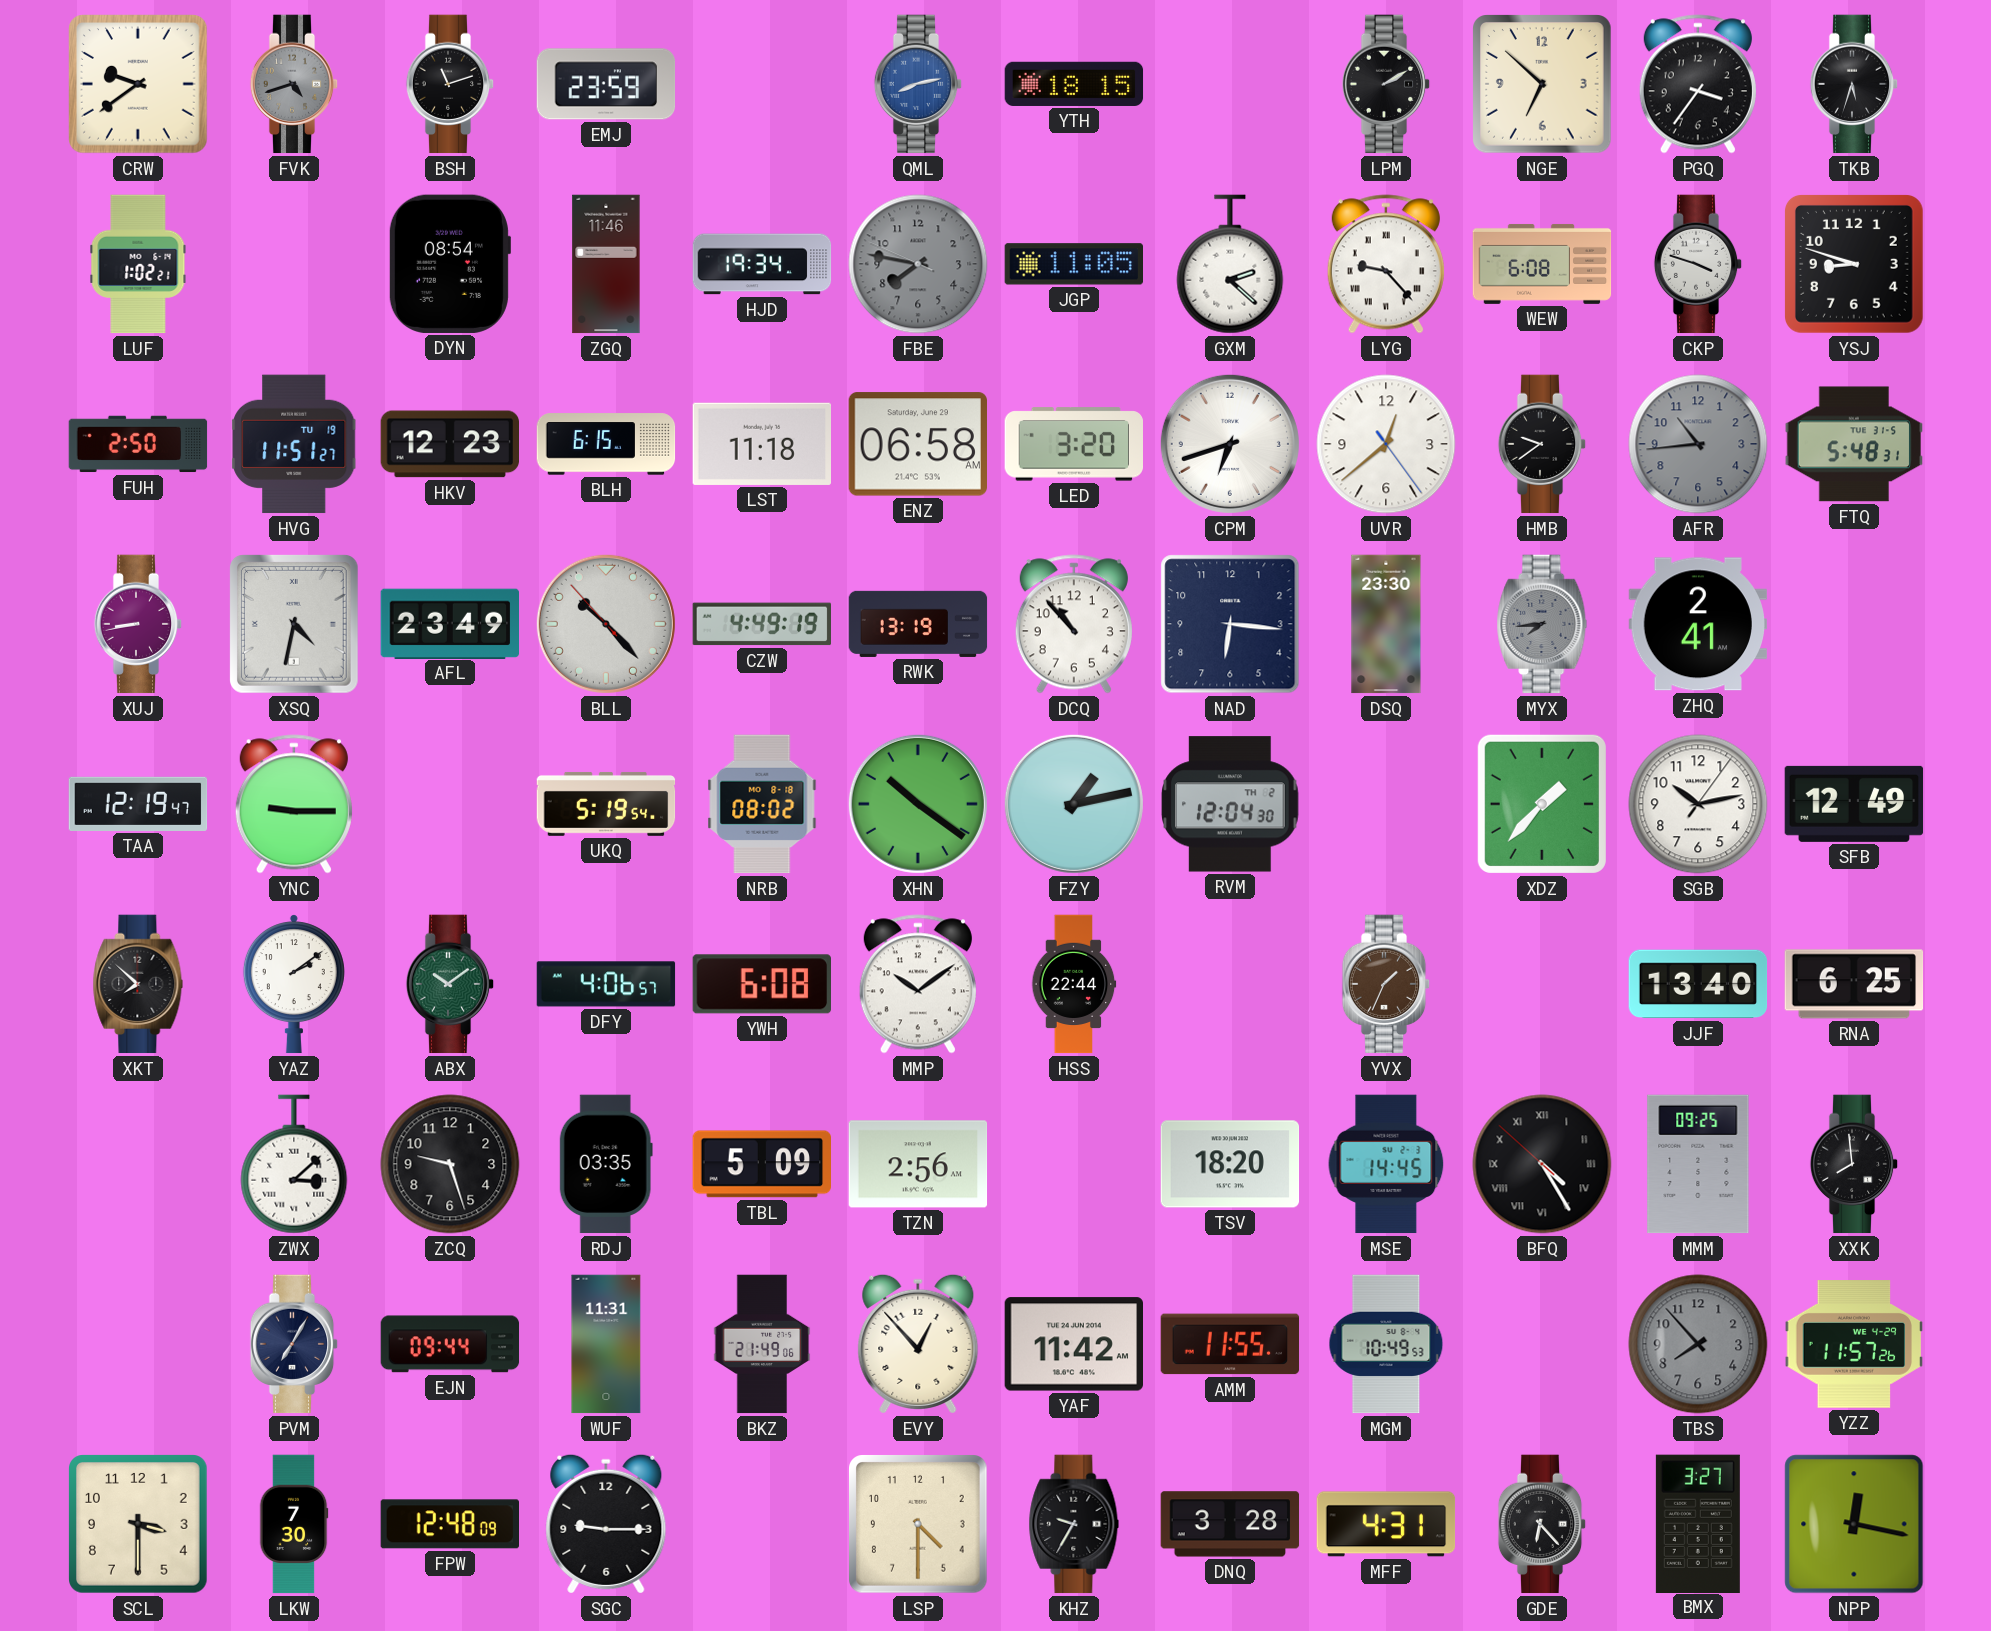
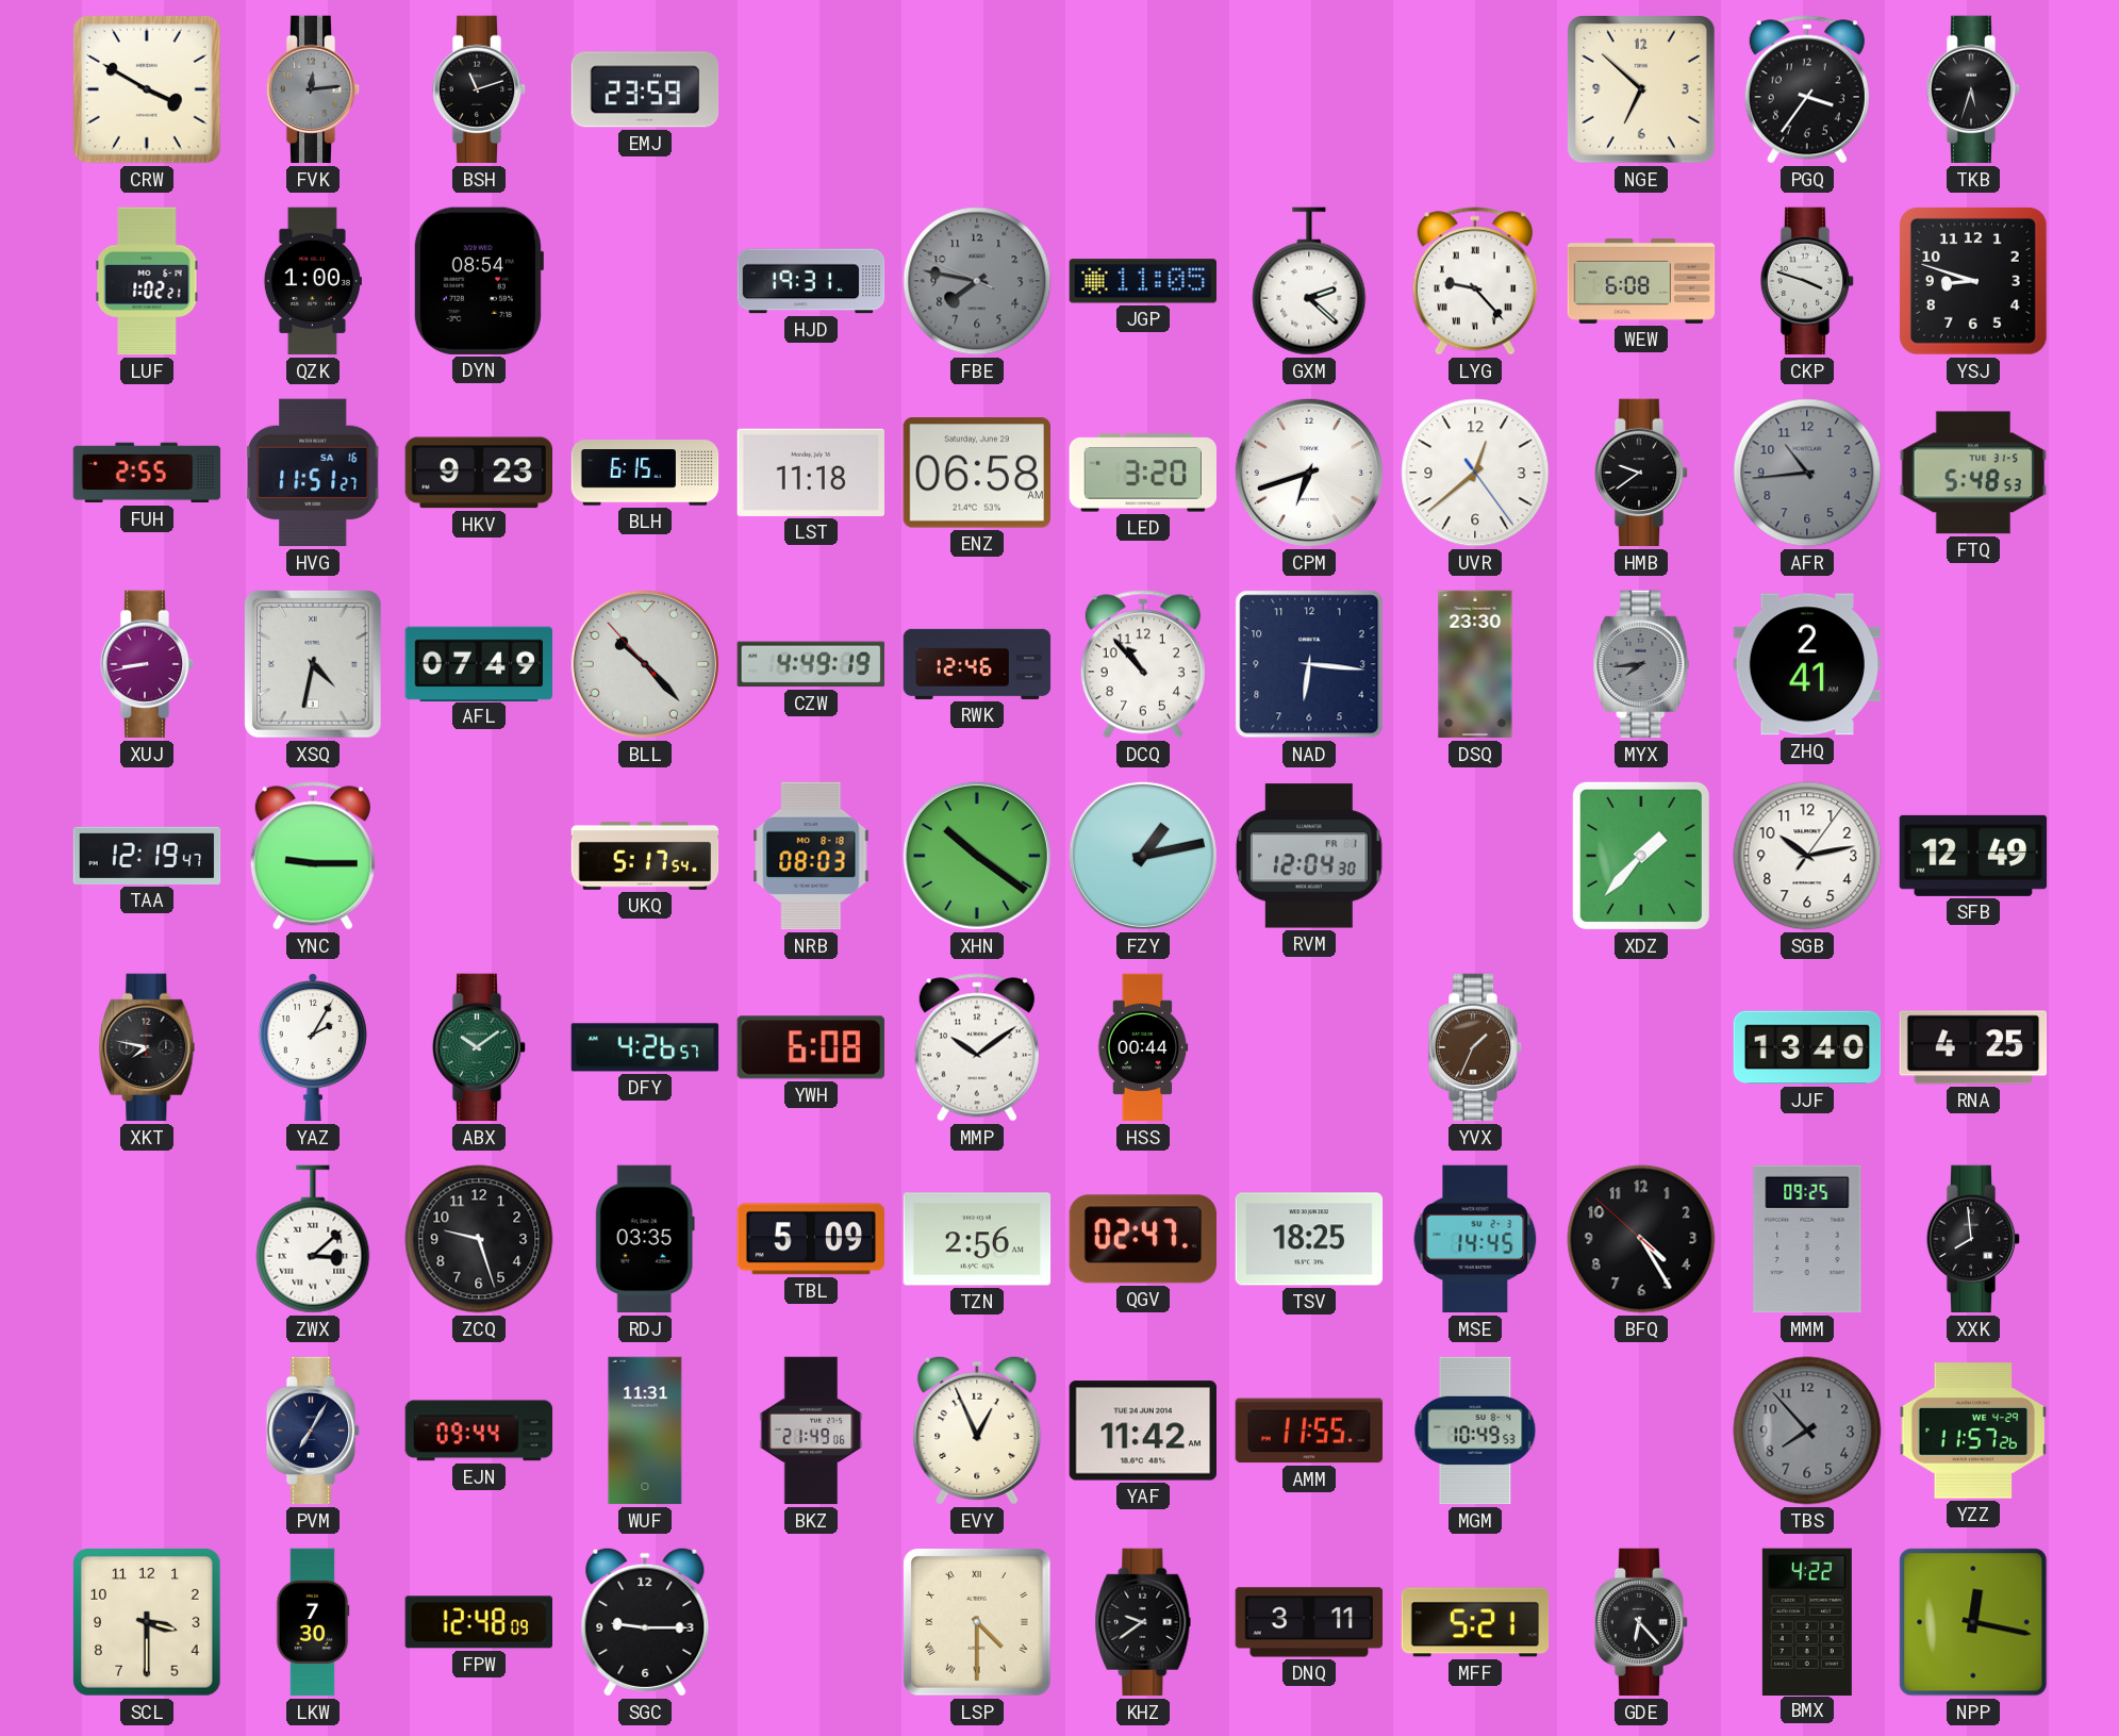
CRW: 9:39 -> 3:50
FVK: 4:42 -> 12:14
QML: 8:13 -> none
YTH: 18:15 -> none
LPM: 2:10 -> none
QZK: none -> 1:00
ZGQ: 11:46 -> none
HJD: 19:34 -> 19:31
FUH: 2:50 -> 2:55
HVG date: TU 19 -> SA 16
HKV: 12:23 -> 9:23
FTQ: 5:48:31 -> 5:48:53
AFL: 23:49 -> 07:49
RWK: 13:19 -> 12:46
UKQ: 5:19 -> 5:17
NRB: 08:02 -> 08:03
RVM date: TH 2 -> FR 1
XKT: 7:52 -> 7:47
YAZ: 2:09 -> 2:05
DFY: 4:06 -> 4:26
HSS: 22:44 -> 00:44
RNA: 6:25 -> 4:25
QGV: none -> 02:47
TSV: 18:20 -> 18:25
BFQ numerals: Roman -> Arabic
EVY: 12:53 -> 12:56
LSP numerals: Arabic -> Roman
KHZ: 9:35 -> 9:39
DNQ: 3:28 -> 3:11
MFF: 4:31 -> 5:21
BMX: 3:27 -> 4:22
